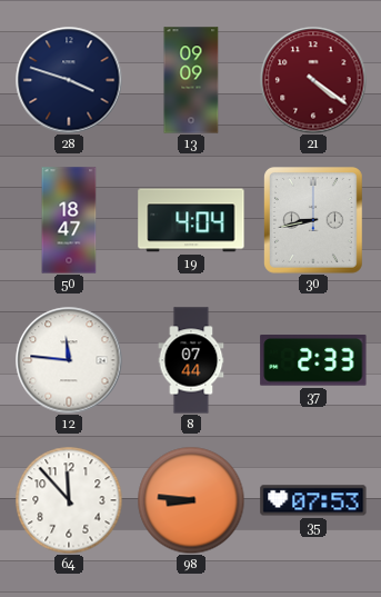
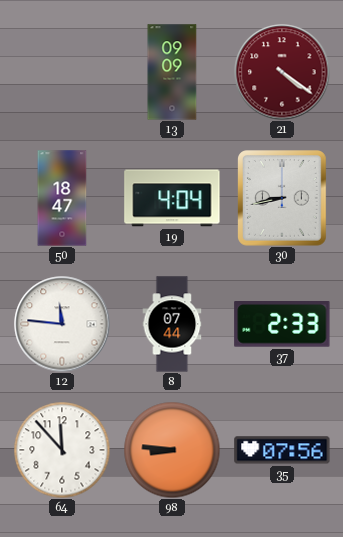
28: 3:48 -> none
35: 07:53 -> 07:56
